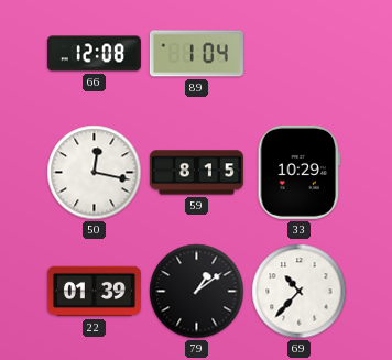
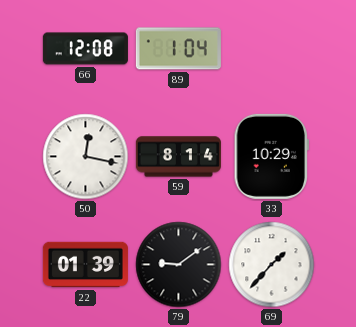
59: 8:15 -> 8:14
79: 1:09 -> 9:09
69: 10:37 -> 1:37
